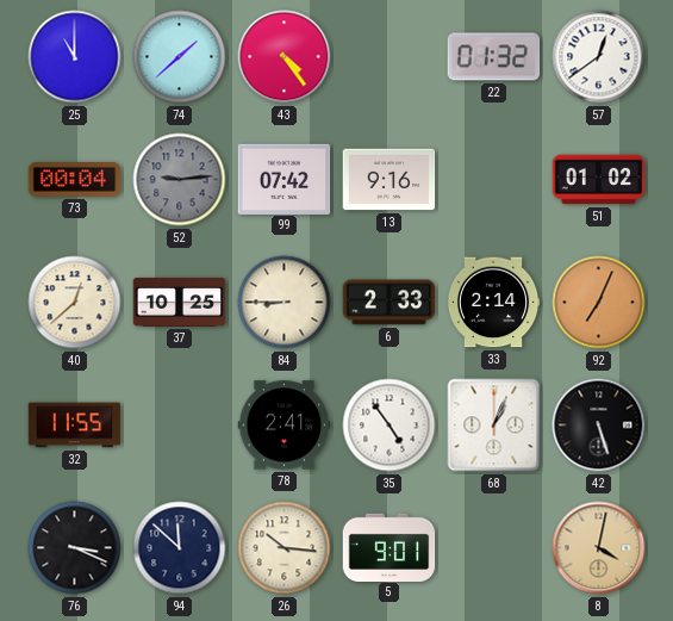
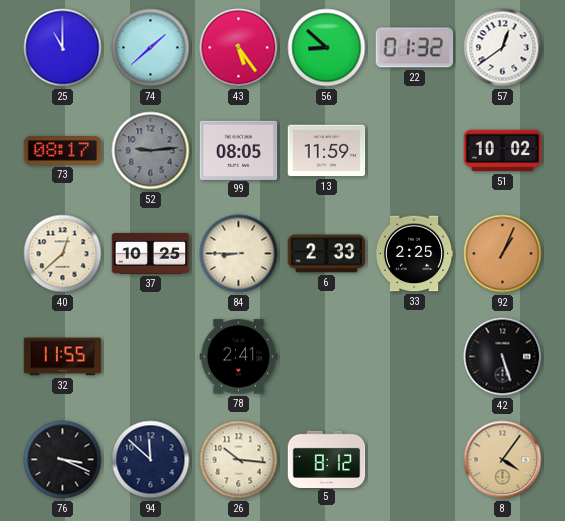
43: 4:24 -> 5:24
56: none -> 8:52
73: 00:04 -> 08:17
99: 07:42 -> 08:05
13: 9:16 -> 11:59
51: 01:02 -> 10:02
33: 2:14 -> 2:25
92: 7:04 -> 1:04
35: 4:54 -> none
68: 1:04 -> none
5: 9:01 -> 8:12
8: 4:02 -> 4:06
